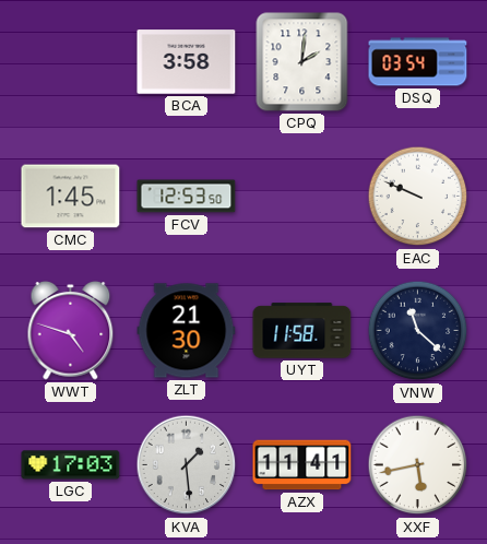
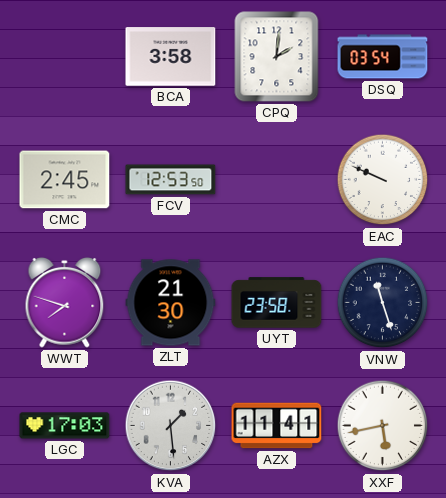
CMC: 1:45 -> 2:45
WWT: 4:48 -> 7:48
UYT: 11:58 -> 23:58
VNW: 11:22 -> 11:27
